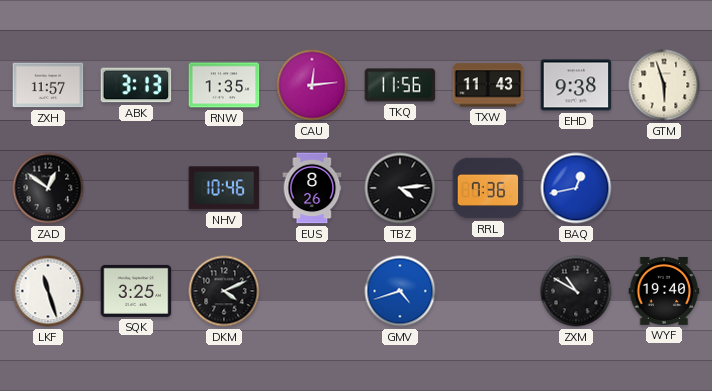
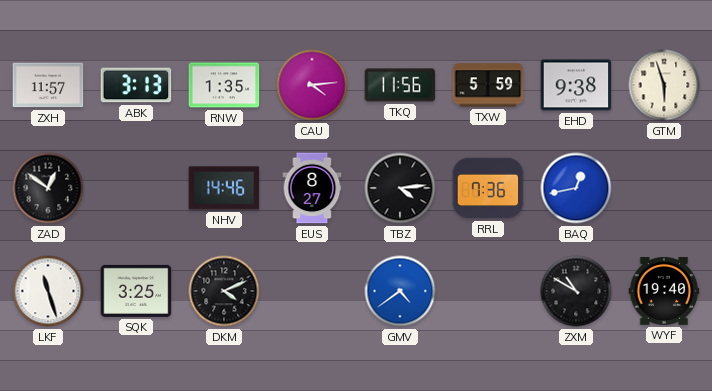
CAU: 12:14 -> 4:14
TXW: 11:43 -> 5:59
NHV: 10:46 -> 14:46
EUS: 8:26 -> 8:27
GMV: 4:42 -> 4:39
